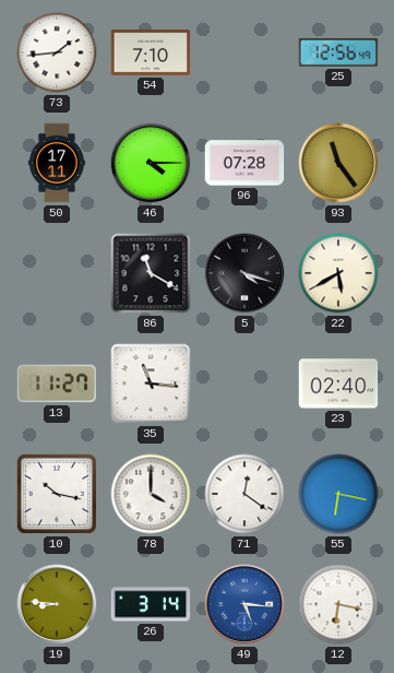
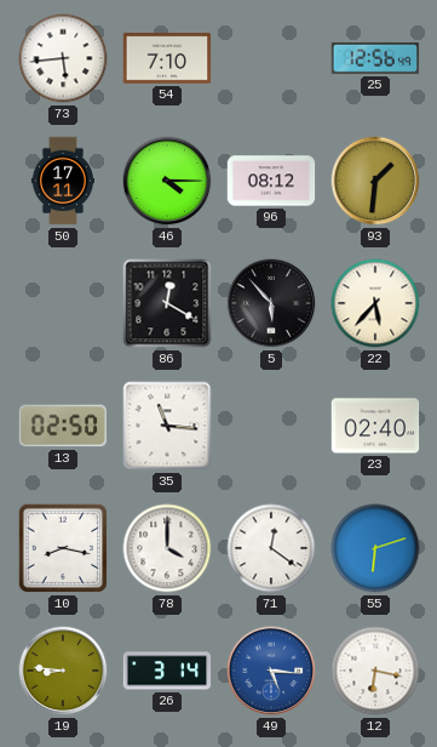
73: 1:44 -> 5:44
96: 07:28 -> 08:12
93: 11:24 -> 1:31
86: 11:20 -> 12:20
5: 4:18 -> 5:53
22: 5:40 -> 5:37
13: 11:27 -> 02:50
10: 10:17 -> 8:17
55: 6:17 -> 6:12
